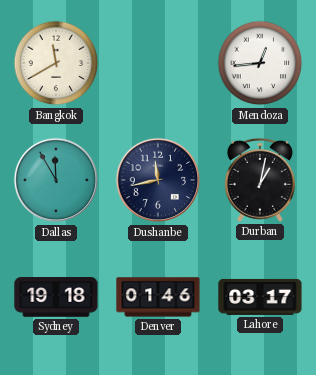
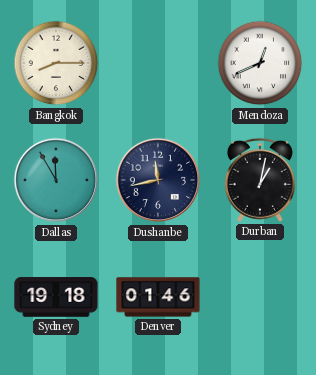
Bangkok: 11:40 -> 8:15
Mendoza: 12:44 -> 12:41
Lahore: 03:17 -> none
